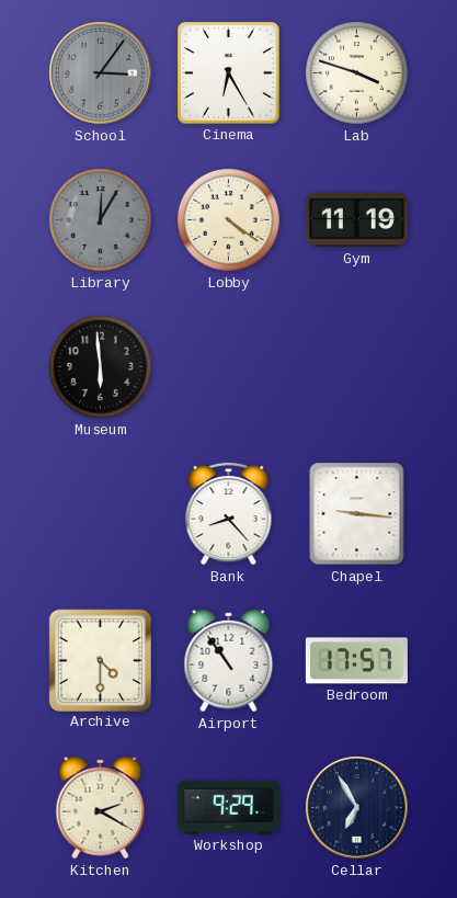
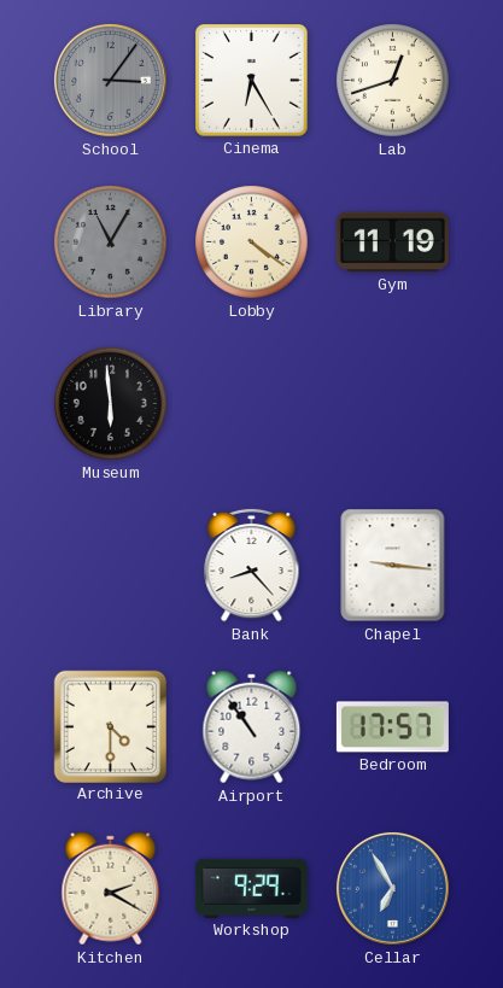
Lab: 3:48 -> 12:42
Library: 12:05 -> 11:05
Cellar dial: navy -> blue
